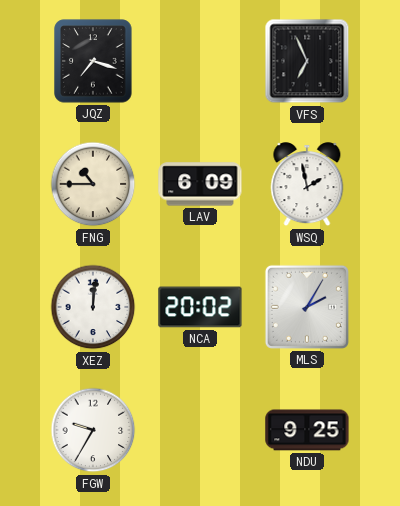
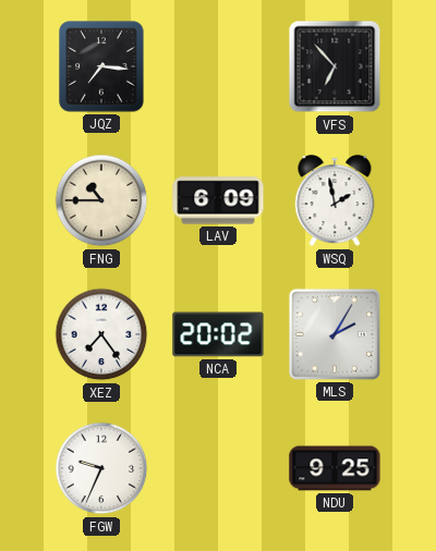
JQZ: 7:18 -> 7:16
VFS: 6:56 -> 6:53
XEZ: 12:01 -> 7:24
FGW: 9:35 -> 9:34
